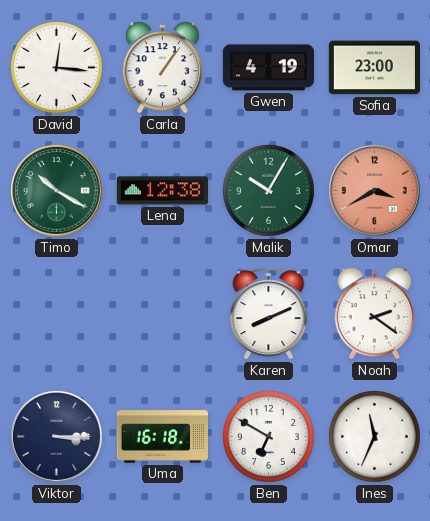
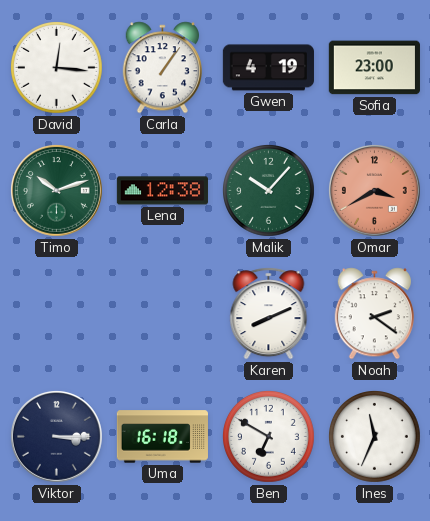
Timo: 10:20 -> 10:12
Malik: 10:05 -> 10:07
